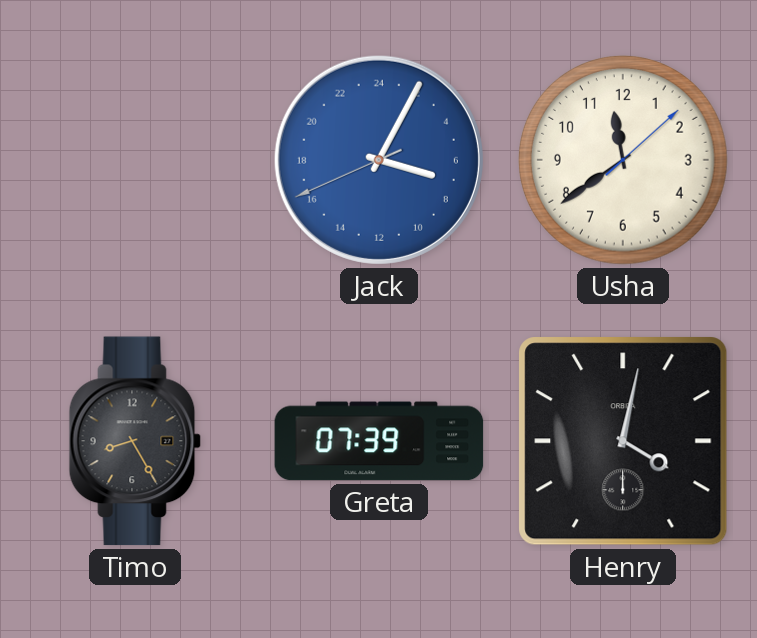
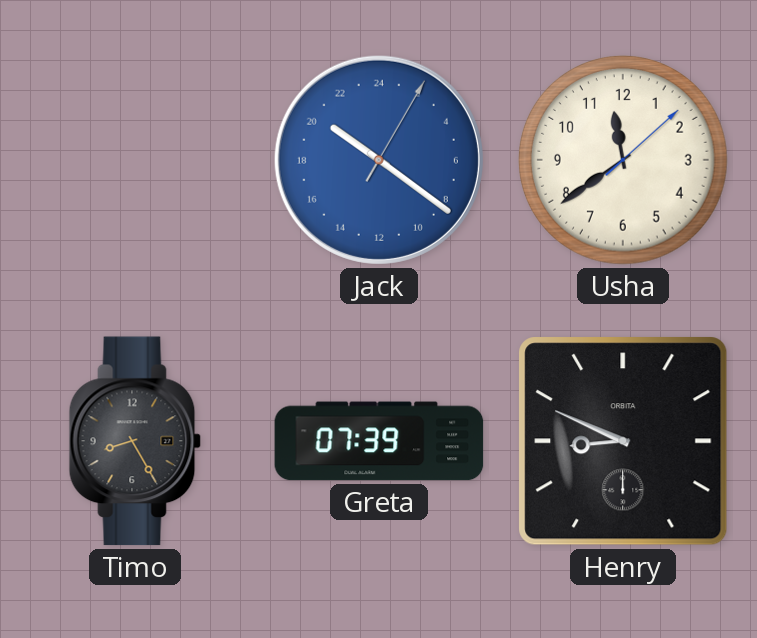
Jack: 7:04 -> 20:21
Henry: 4:02 -> 8:49
